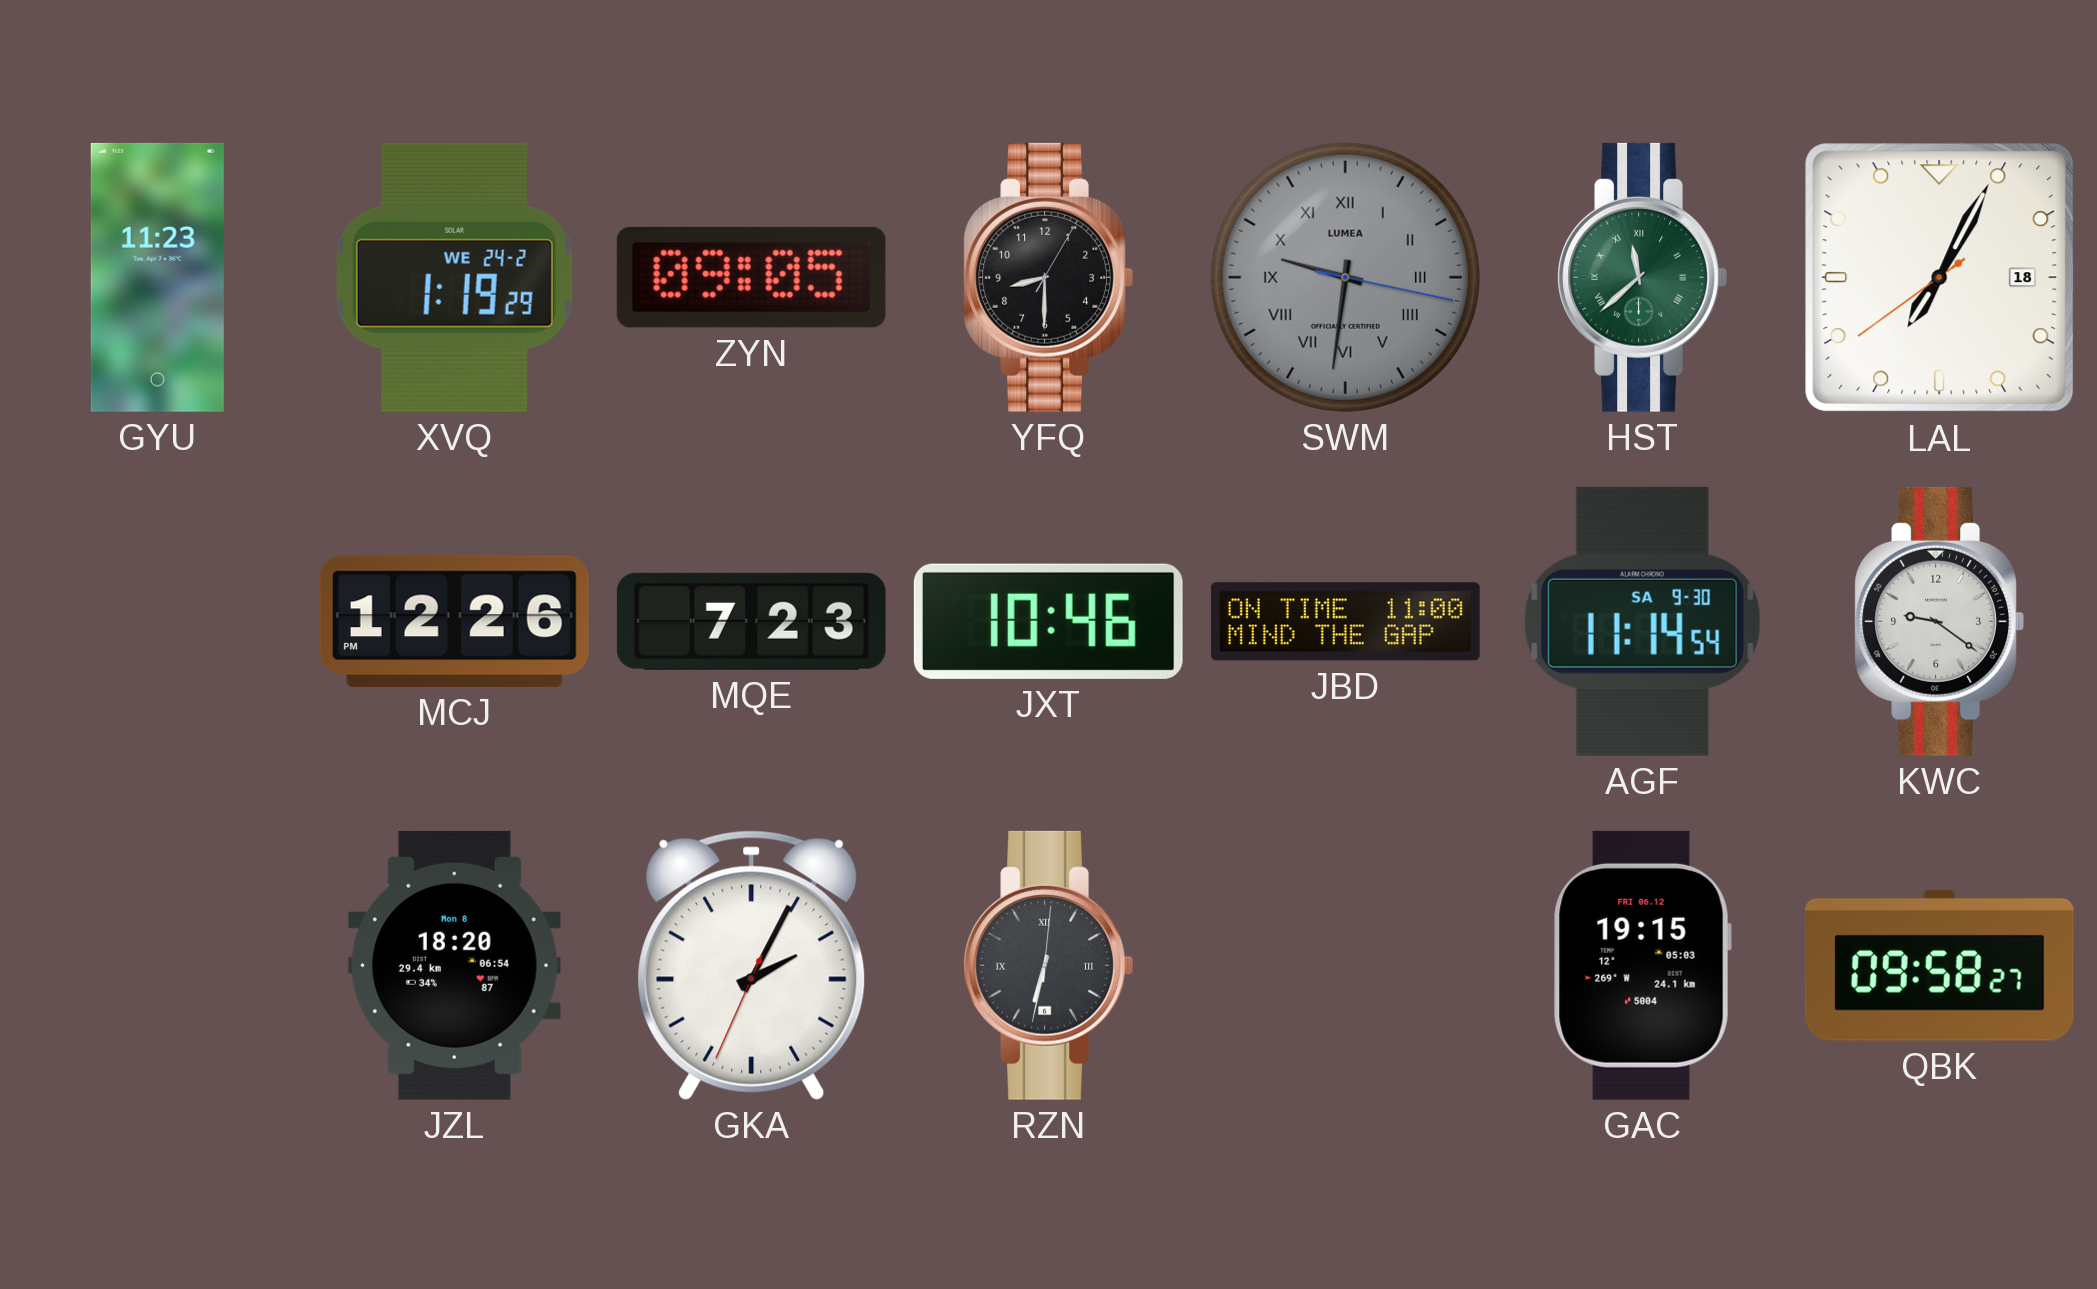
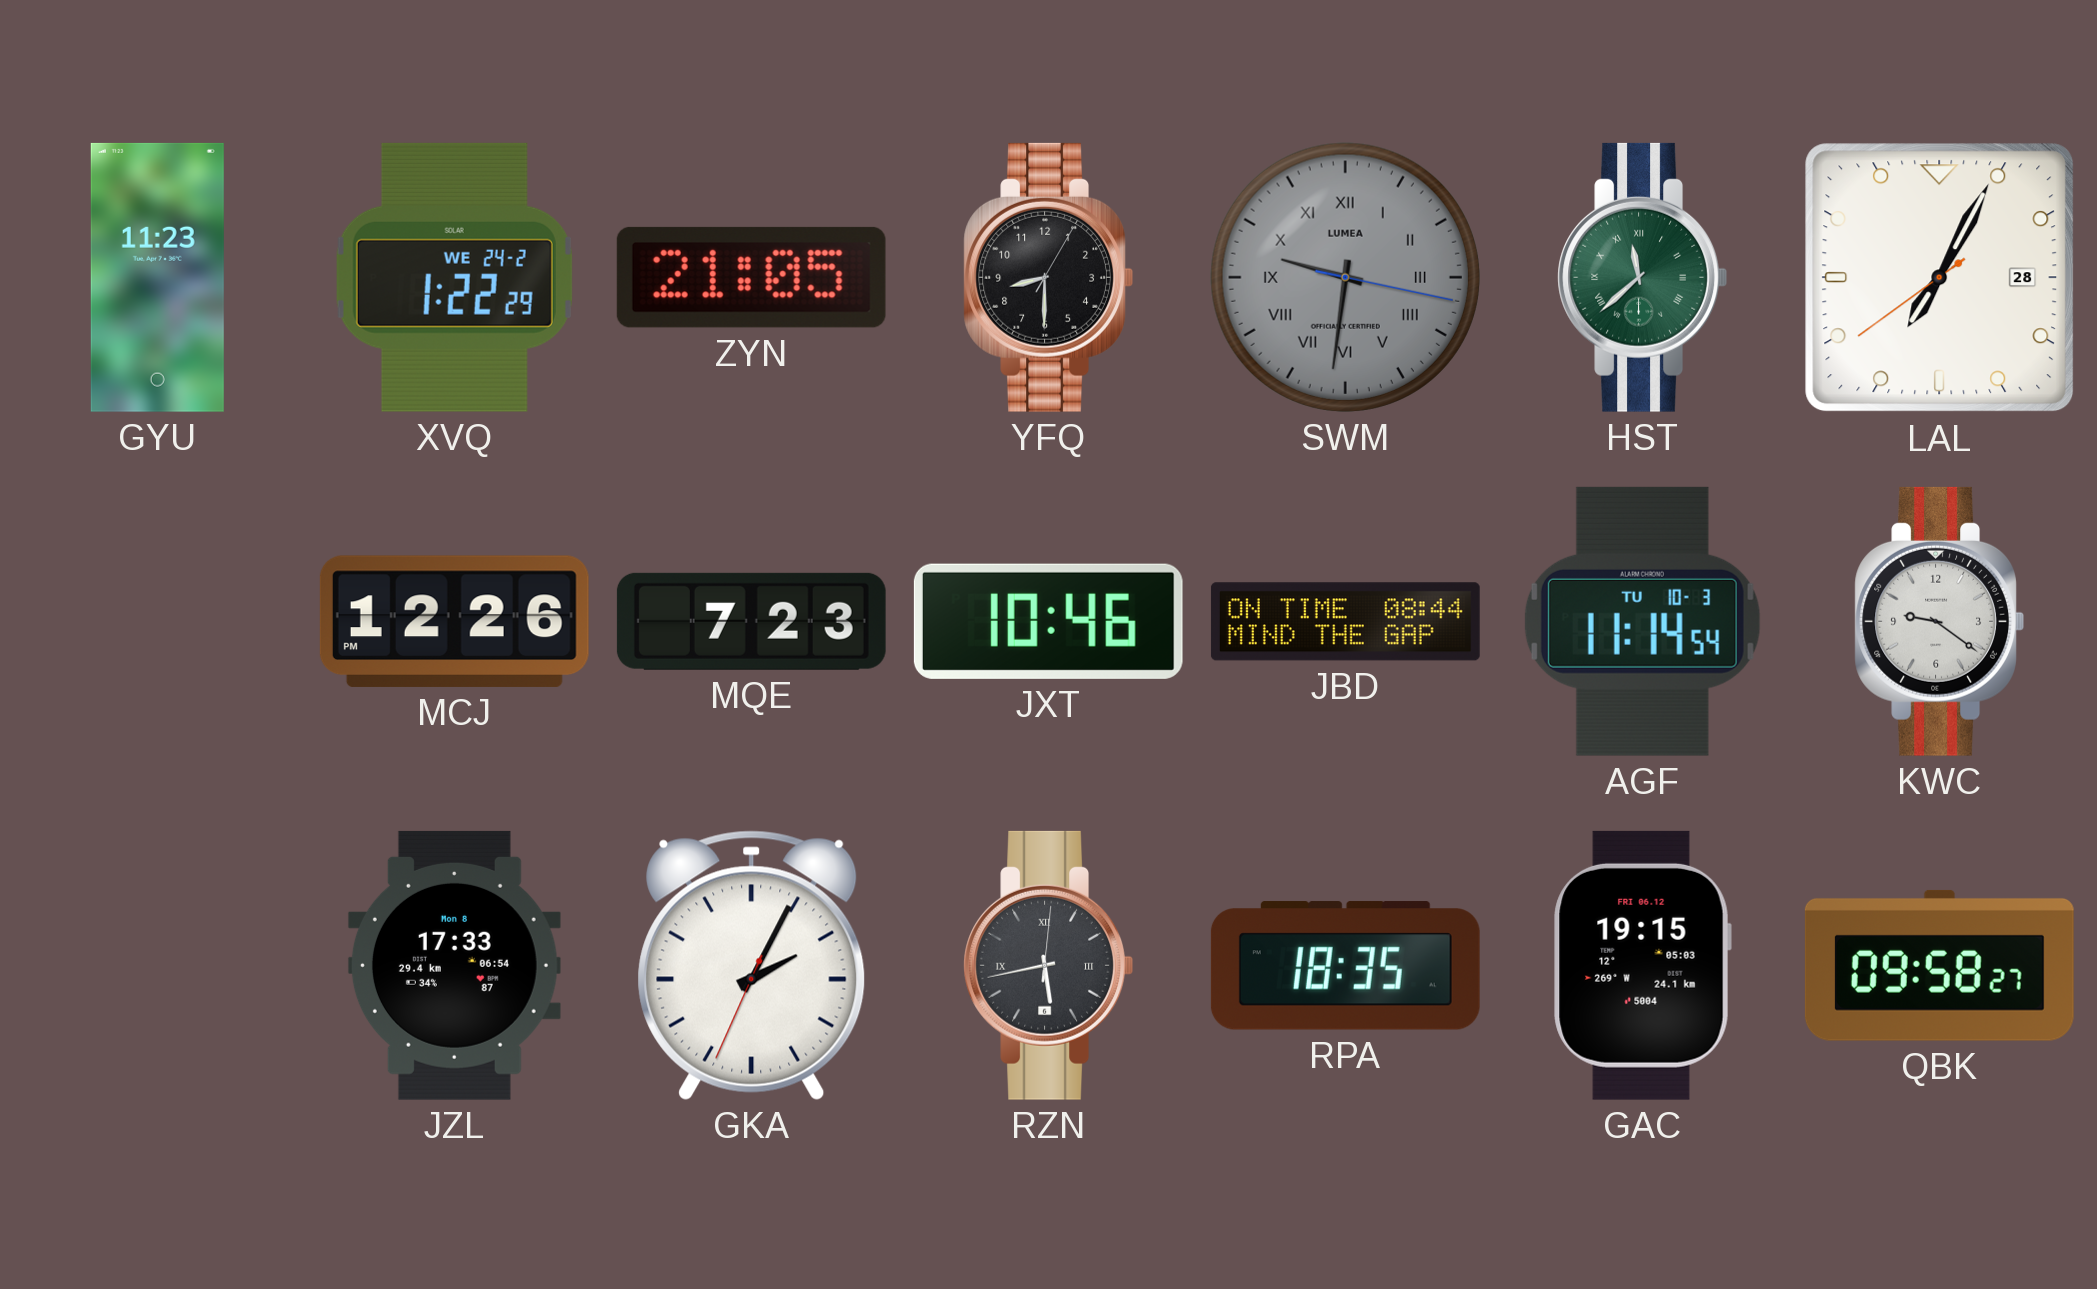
XVQ: 1:19 -> 1:22
ZYN: 09:05 -> 21:05
LAL date: 18 -> 28
JBD: 11:00 -> 08:44
AGF date: SA 9-30 -> TU 10-3
JZL: 18:20 -> 17:33
RZN: 6:32 -> 5:43
RPA: none -> 18:35
